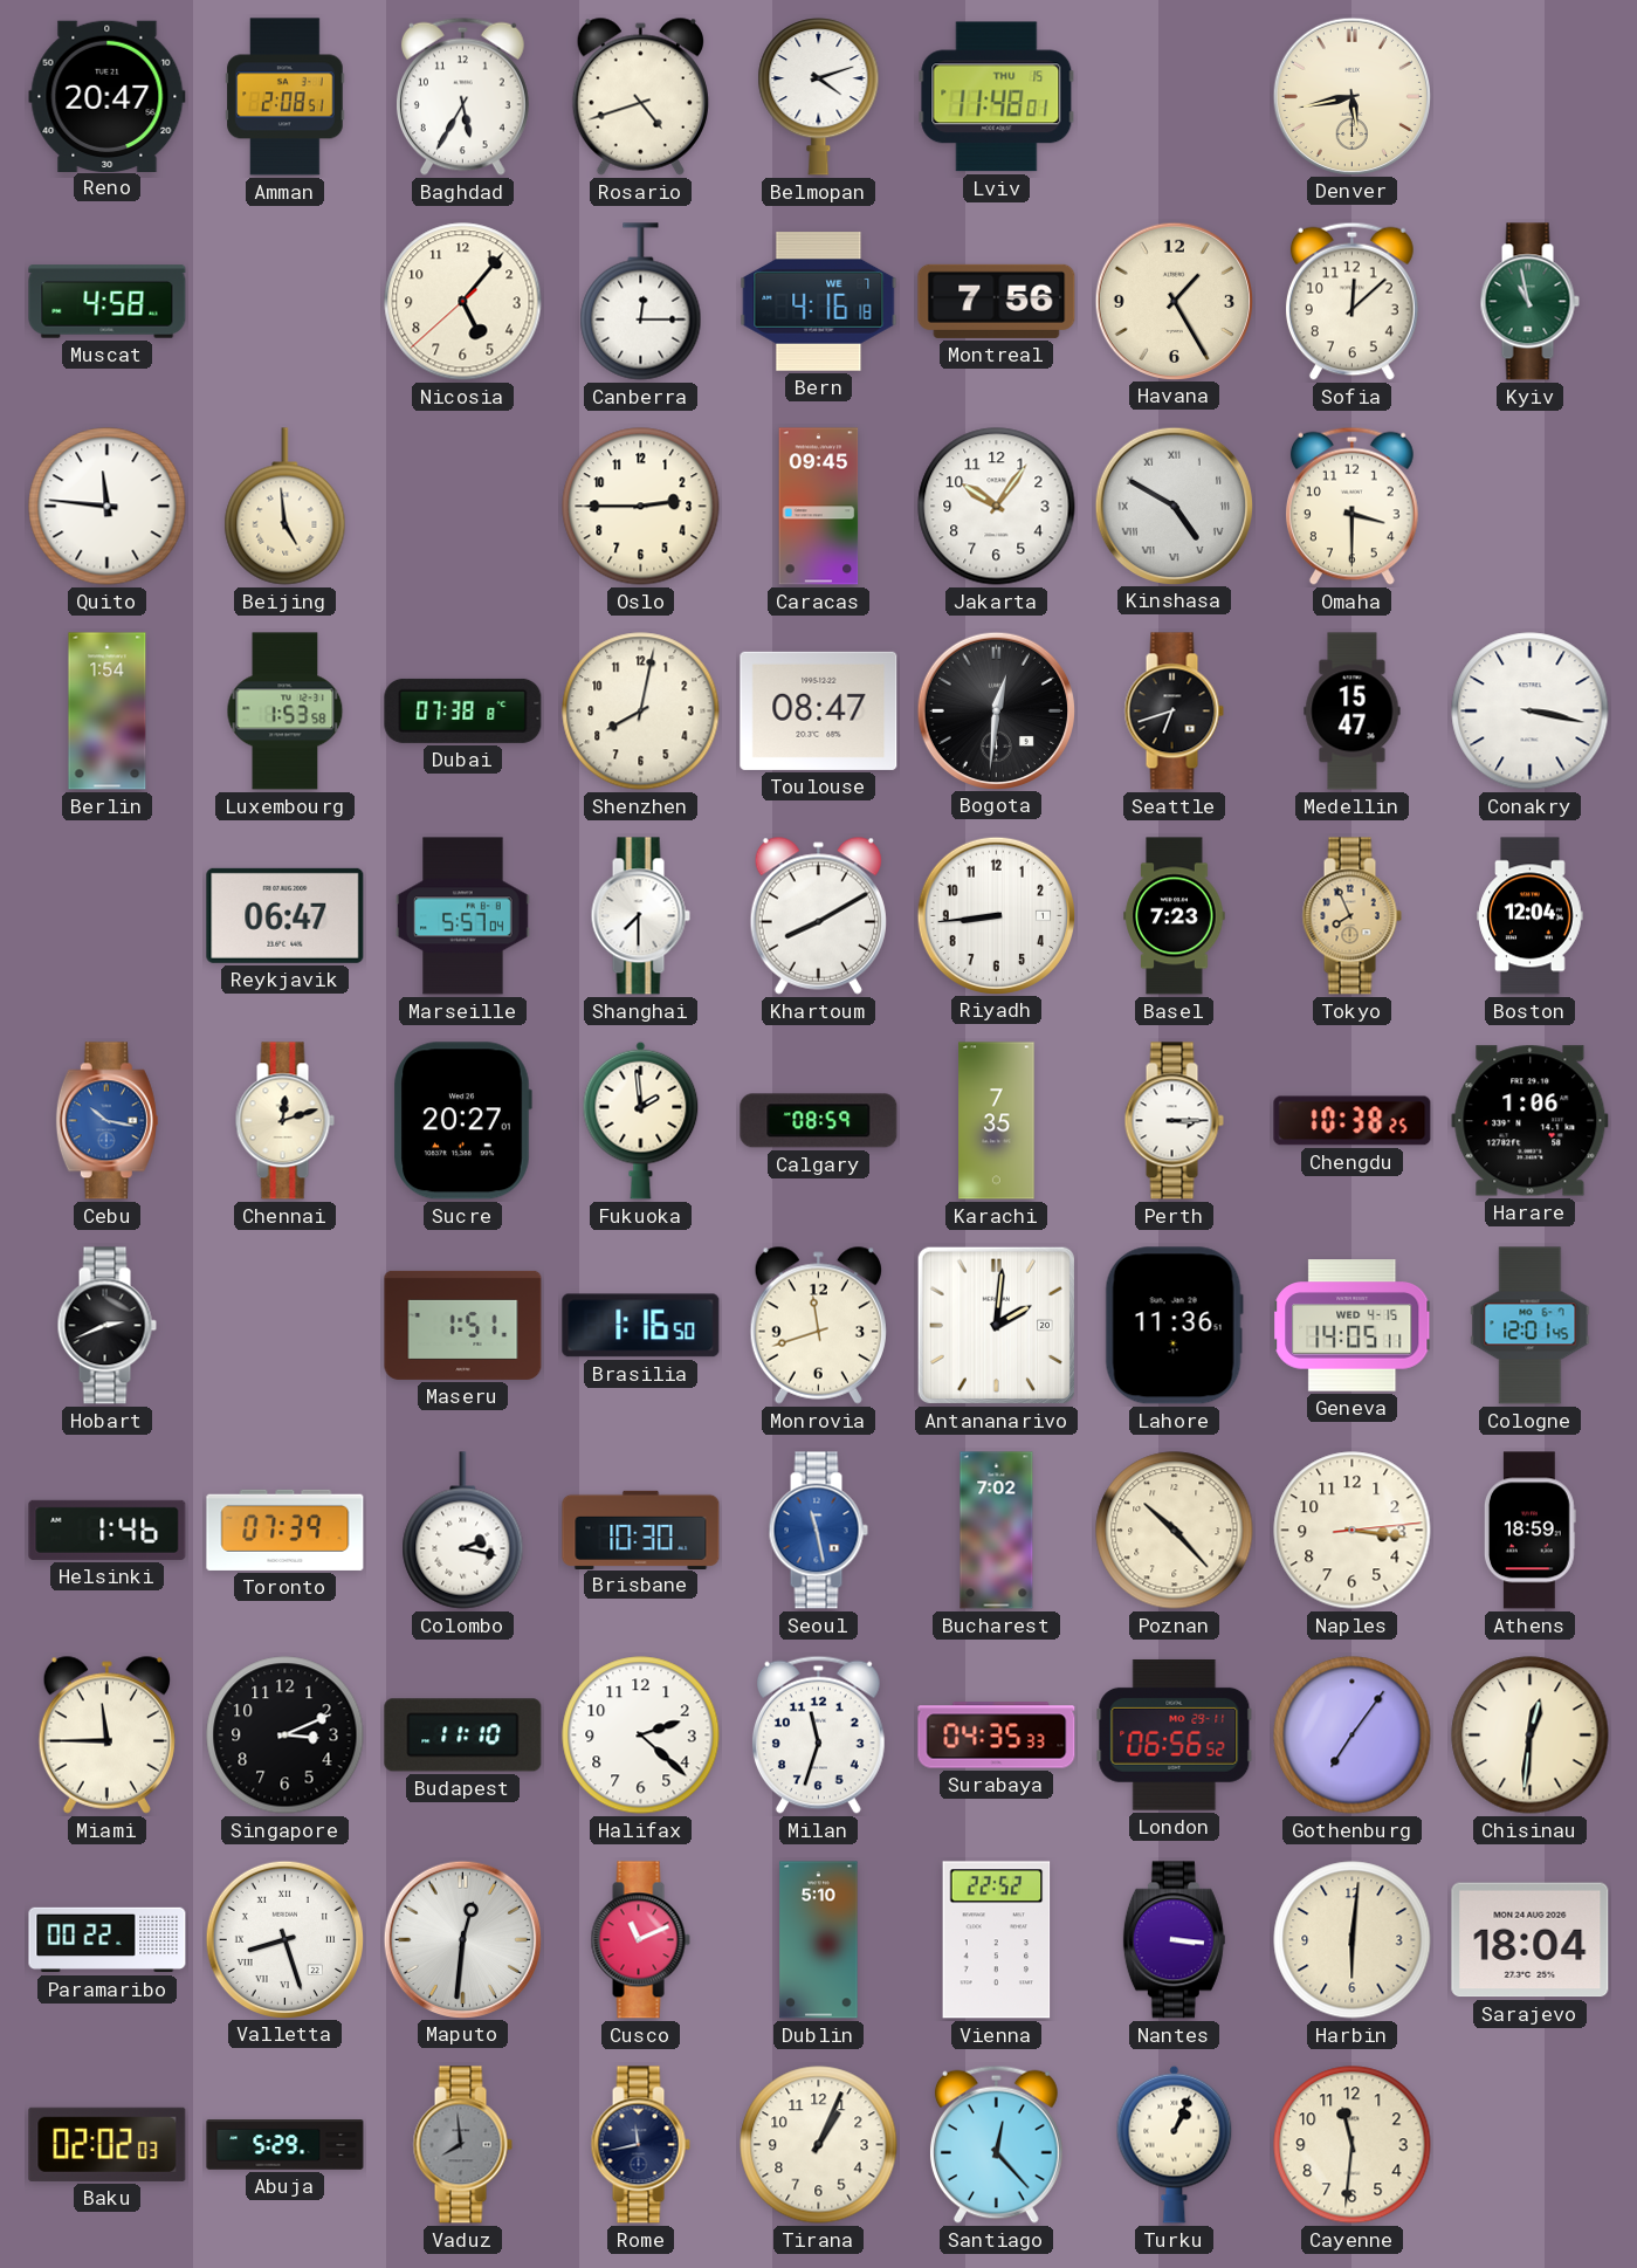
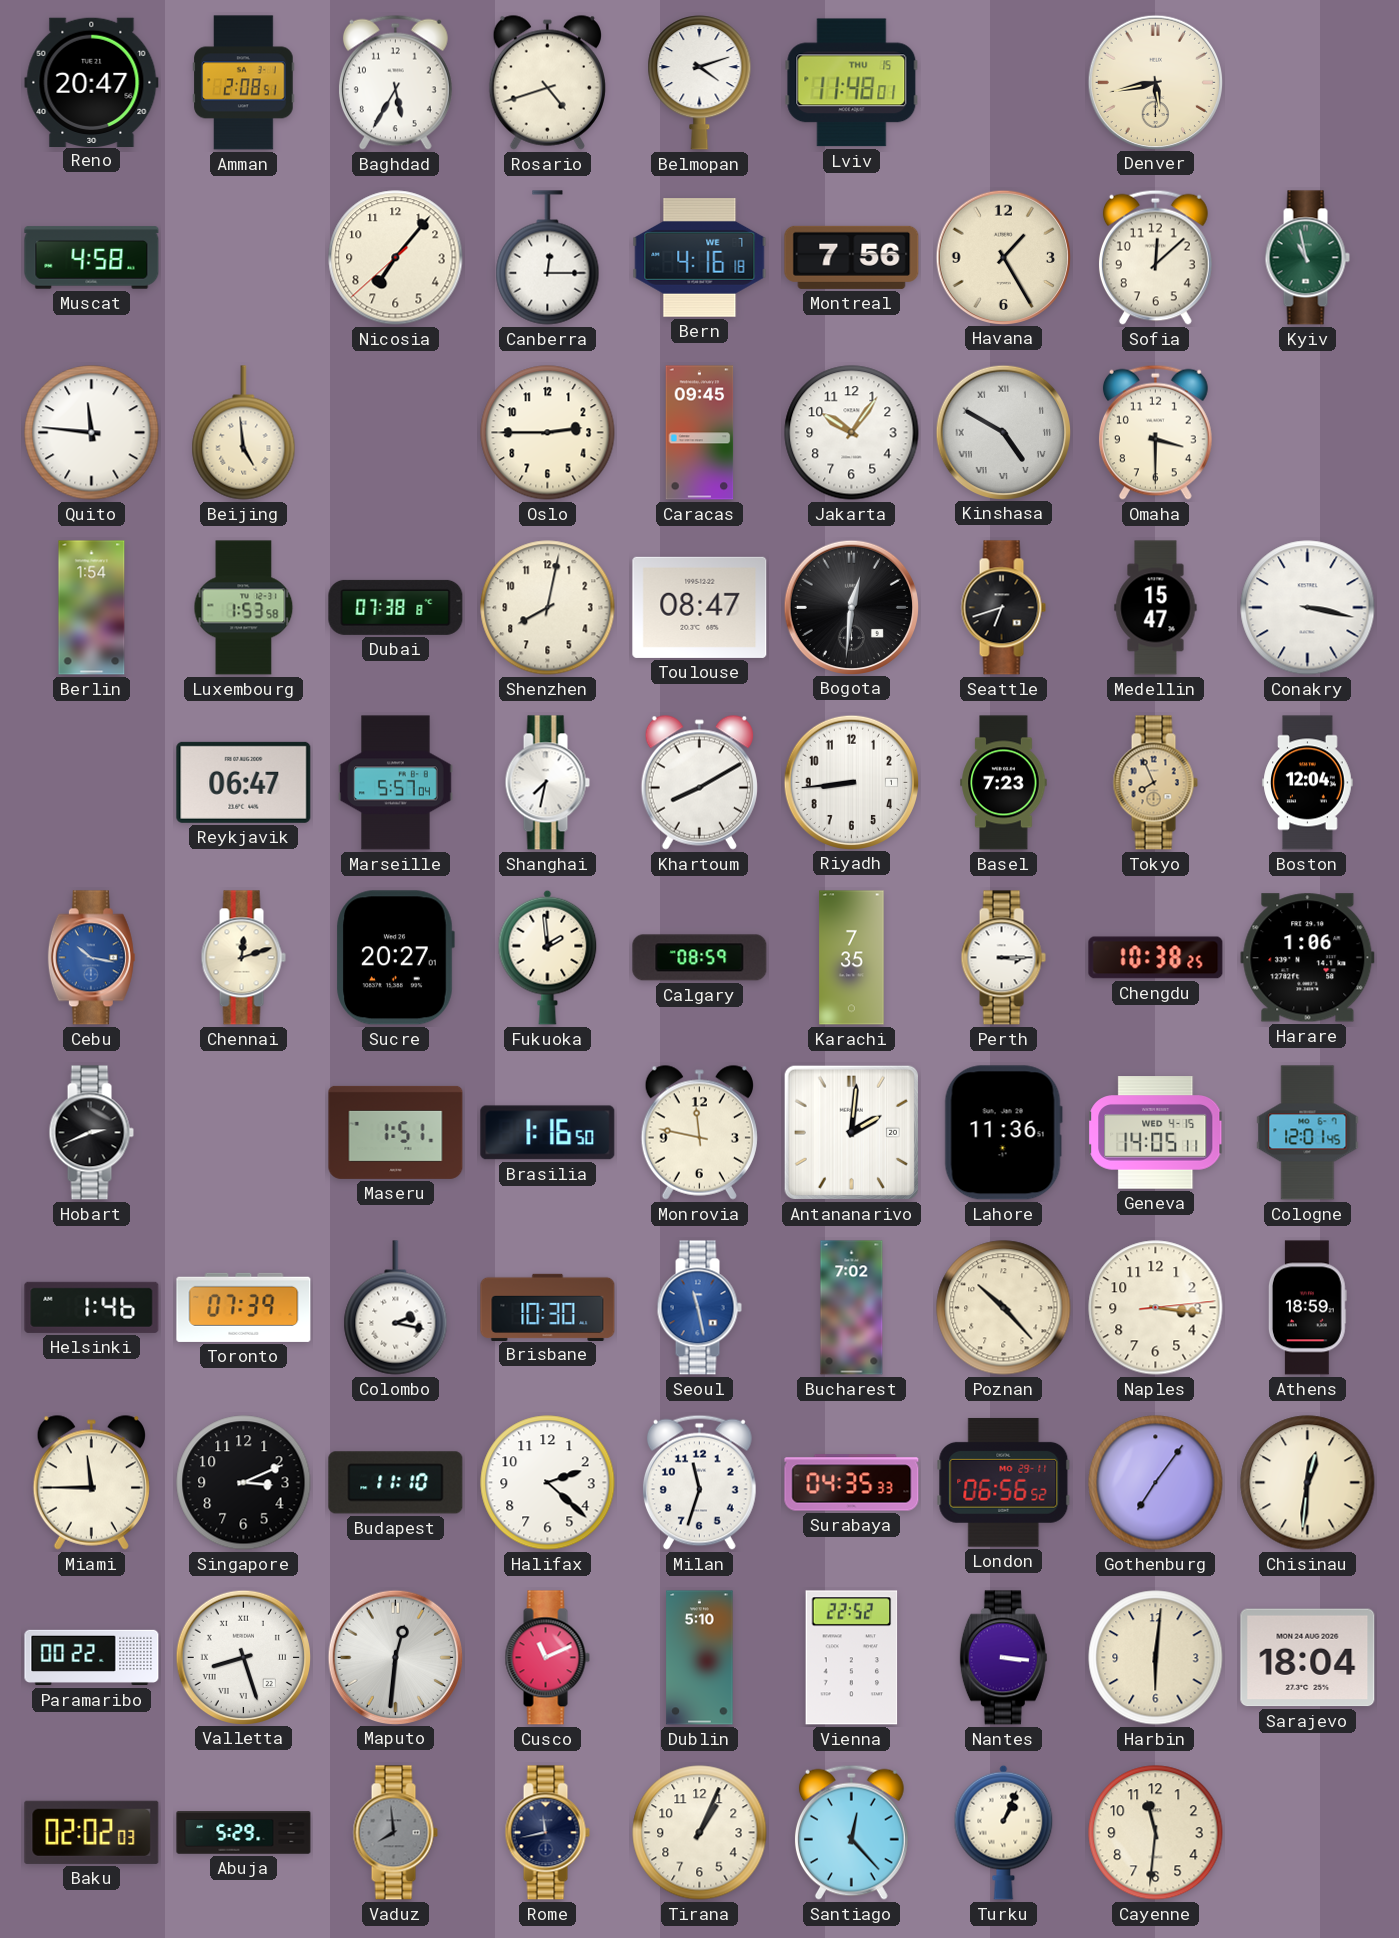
Nicosia: 5:06 -> 7:06
Shanghai: 7:30 -> 7:32
Monrovia: 11:42 -> 11:47
